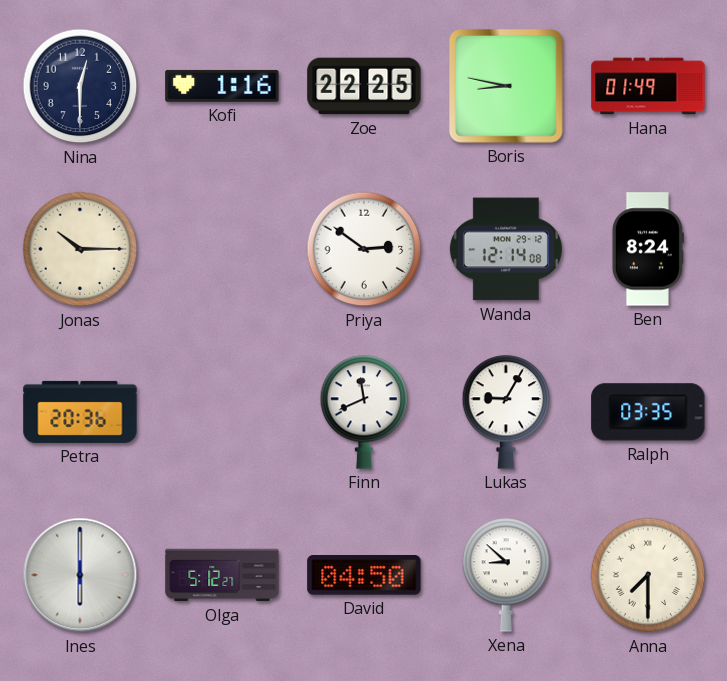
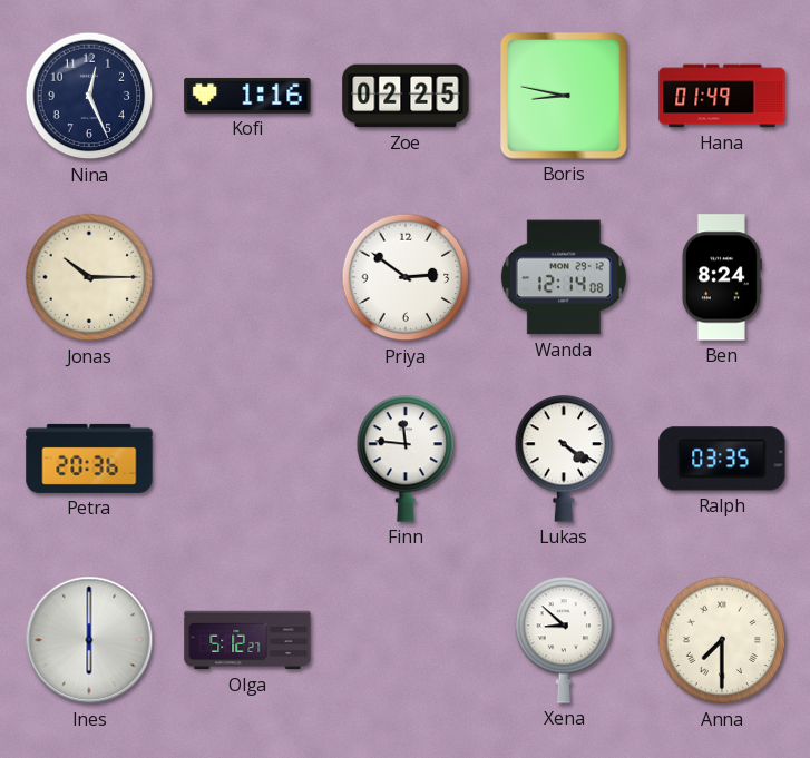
Nina: 12:30 -> 12:26
Zoe: 22:25 -> 02:25
Finn: 11:41 -> 11:46
Lukas: 9:05 -> 4:21
David: 04:50 -> none
